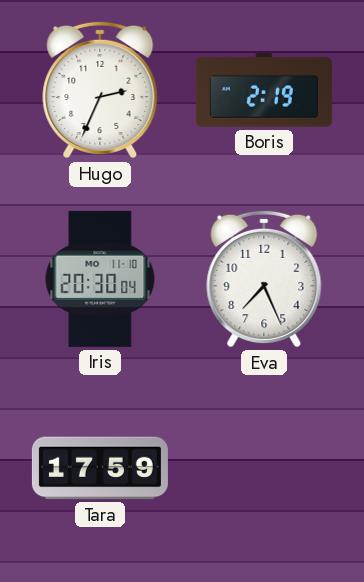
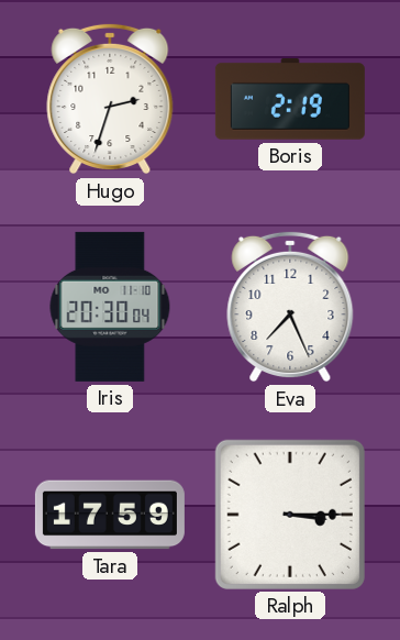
Hugo: 2:34 -> 2:33
Ralph: none -> 3:15
